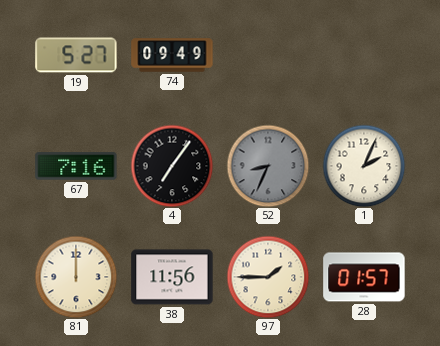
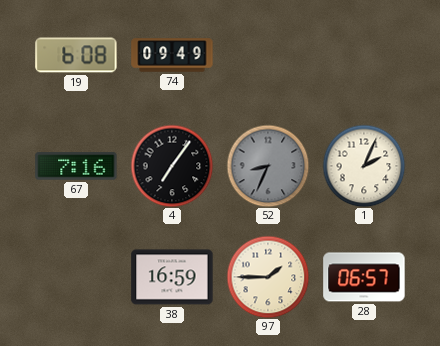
19: 5:27 -> 6:08
81: 12:00 -> none
38: 11:56 -> 16:59
28: 01:57 -> 06:57
